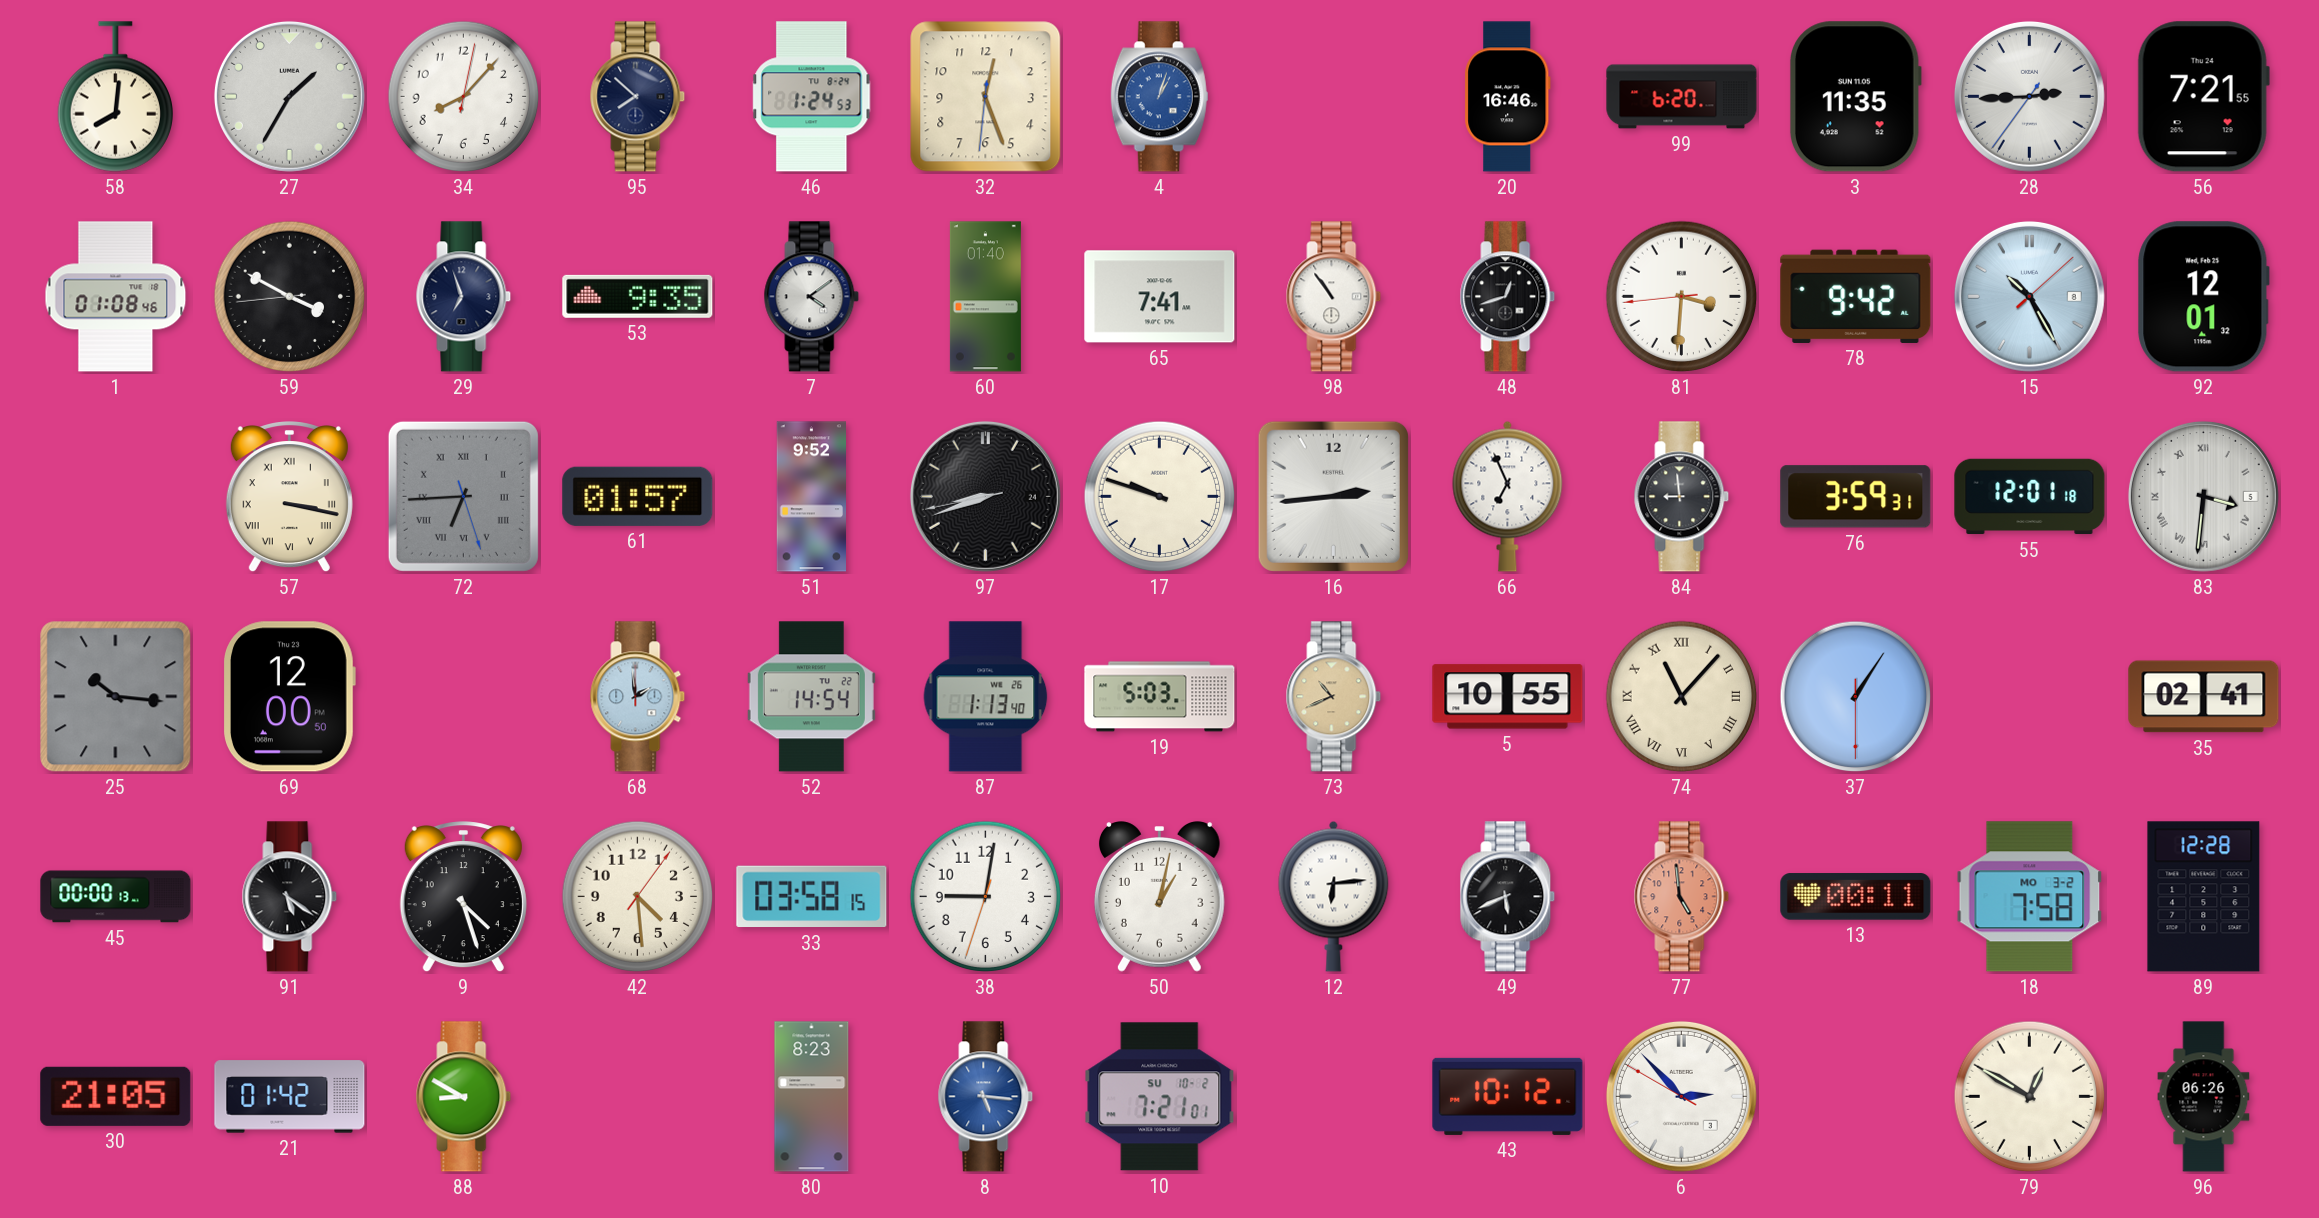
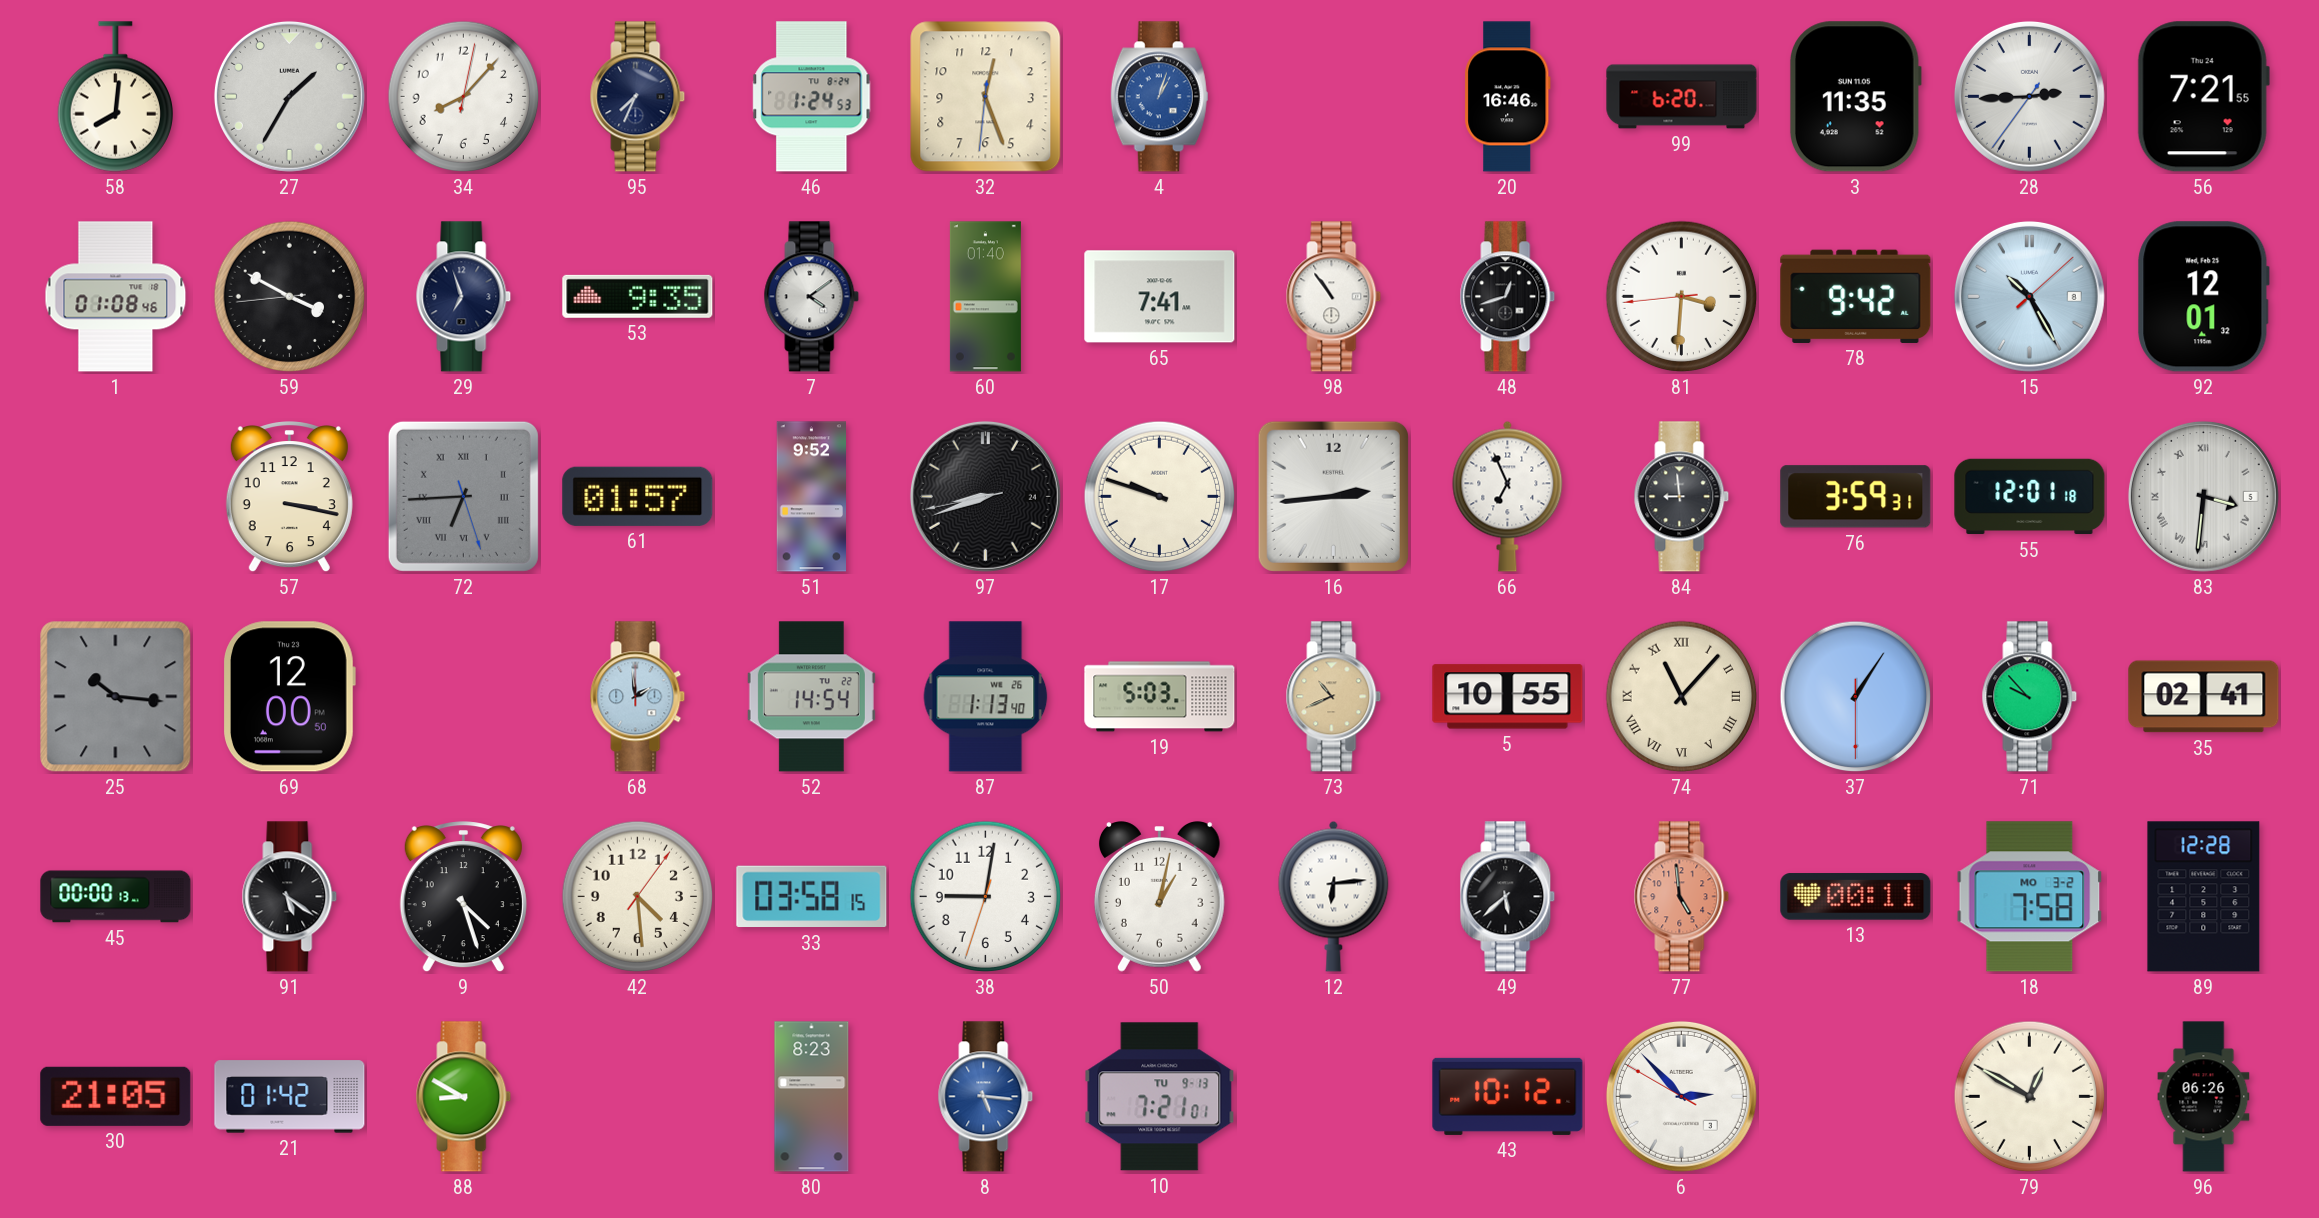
95: 7:52 -> 7:34
57 numerals: Roman -> Arabic
71: none -> 9:53
49: 5:41 -> 5:38
10 date: SU 10-2 -> TU 9-13
